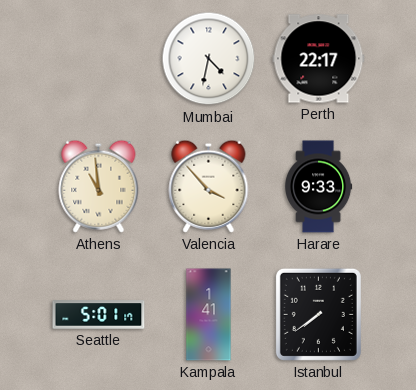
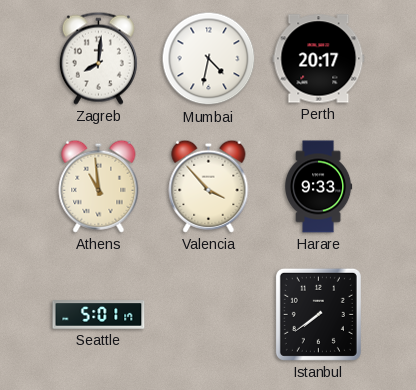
Zagreb: none -> 8:01
Perth: 22:17 -> 20:17
Kampala: 1:41 -> none
